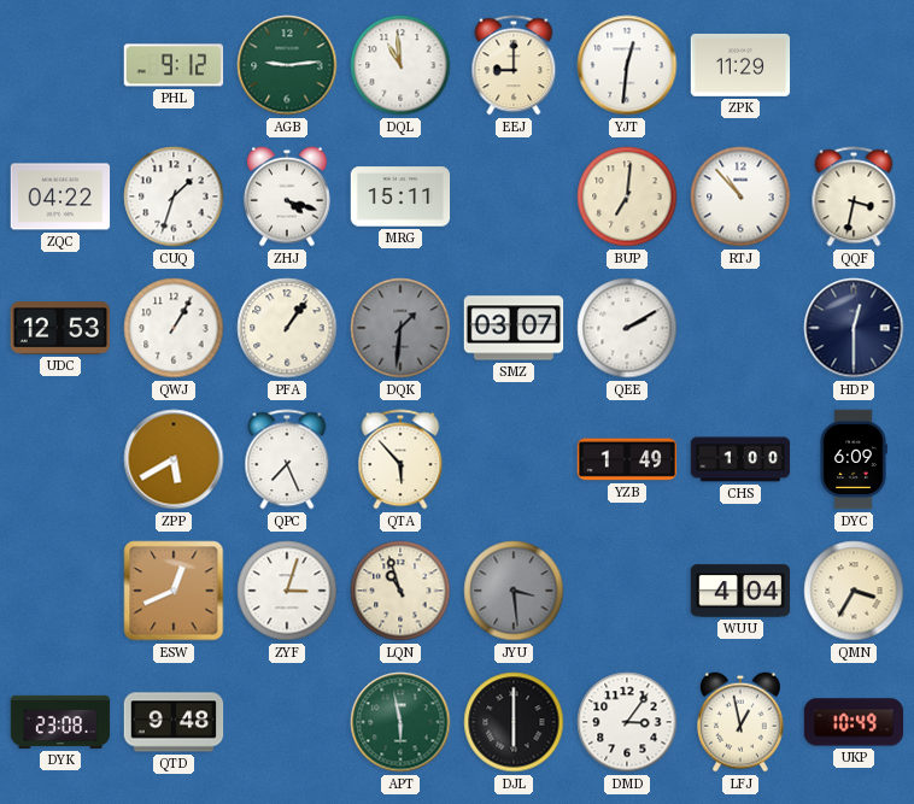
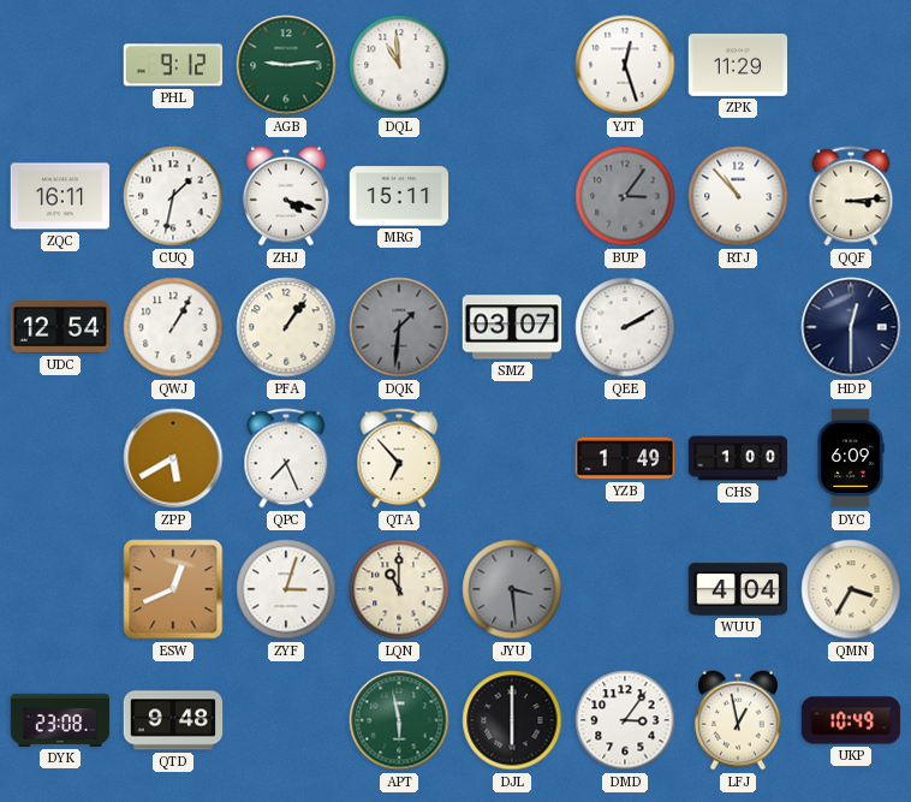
EEJ: 9:00 -> none
YJT: 12:31 -> 12:27
ZQC: 04:22 -> 16:11
CUQ: 1:33 -> 1:32
BUP: 7:01 -> 3:06
BUP dial: cream -> grey
QQF: 3:32 -> 3:14
UDC: 12:53 -> 12:54
QTA: 5:53 -> 6:53
LQN: 10:57 -> 11:00
